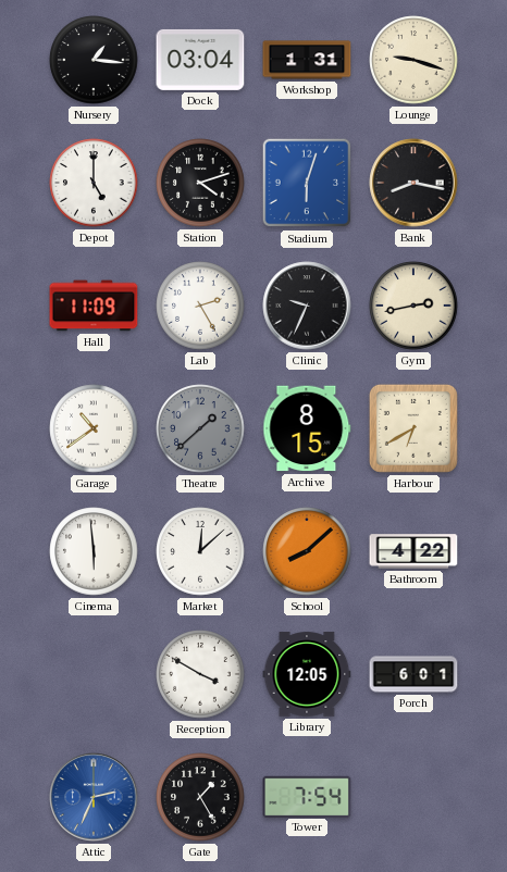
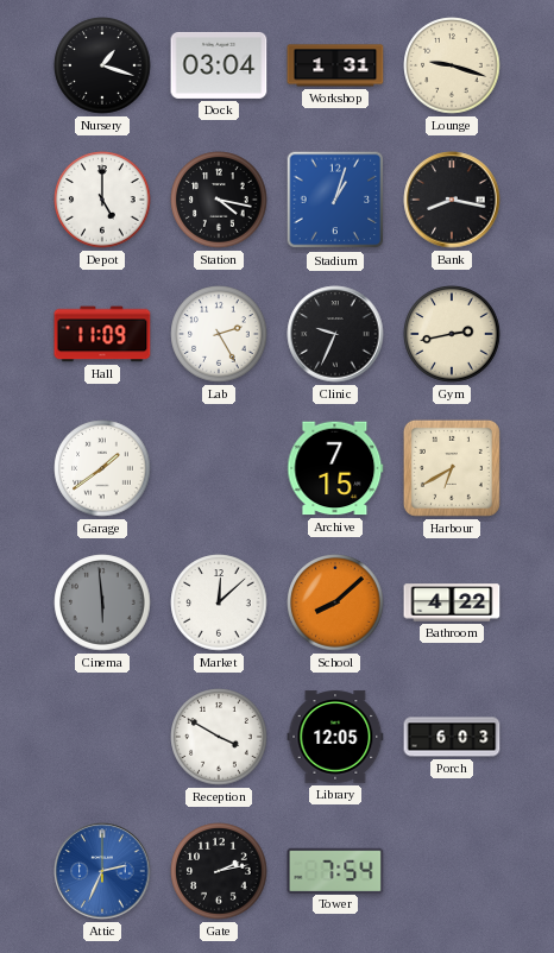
Nursery: 1:16 -> 1:18
Station: 4:12 -> 4:17
Stadium: 6:03 -> 1:03
Garage: 10:39 -> 1:39
Theatre: 1:38 -> none
Archive: 8:15 -> 7:15
Cinema dial: white -> grey
Porch: 6:01 -> 6:03
Gate: 1:25 -> 2:13
